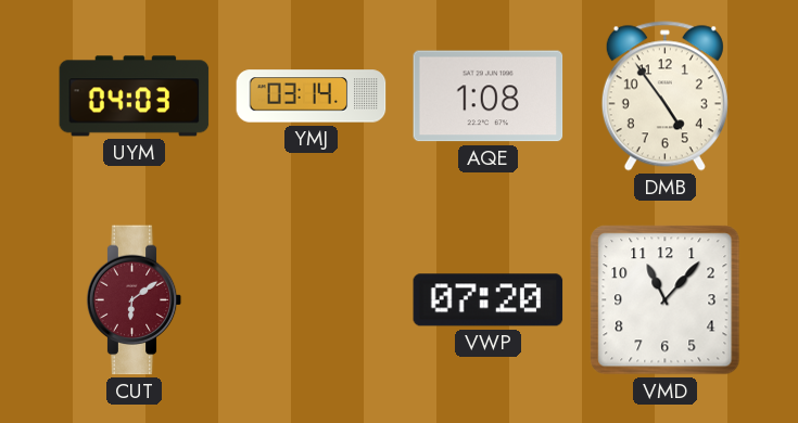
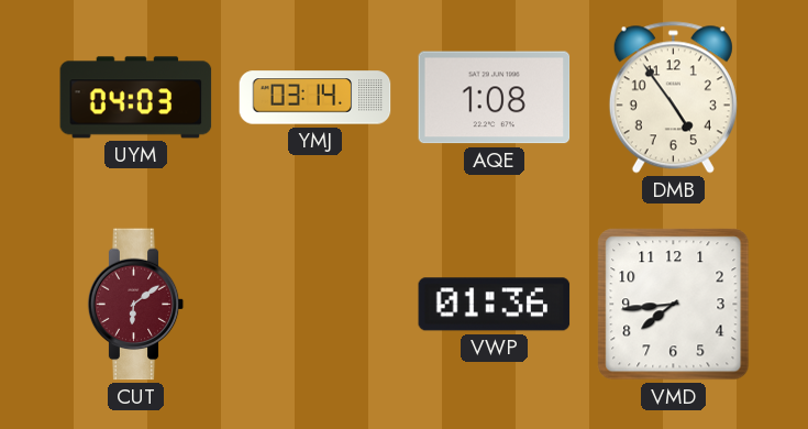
VWP: 07:20 -> 01:36
VMD: 11:07 -> 7:44
